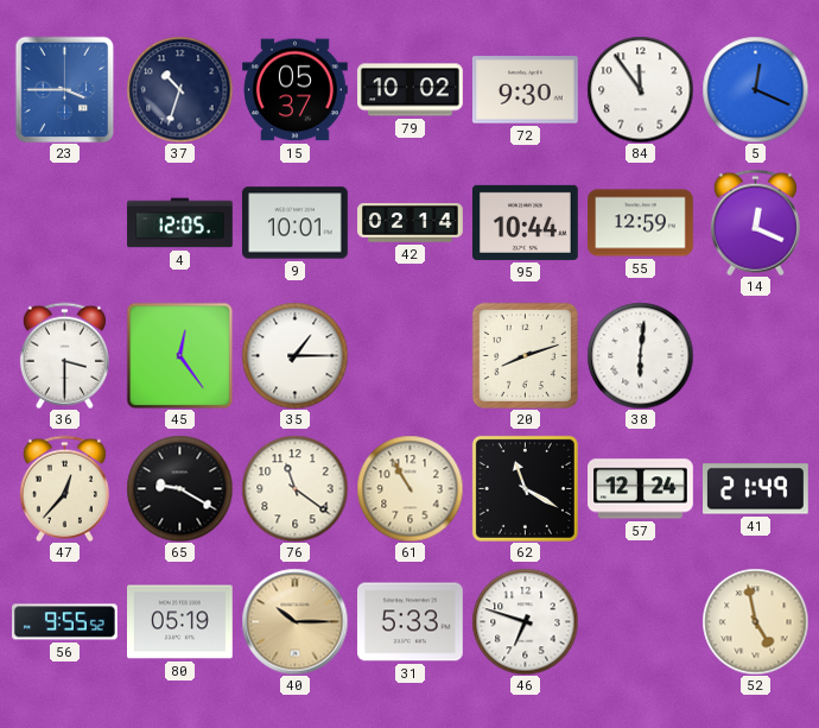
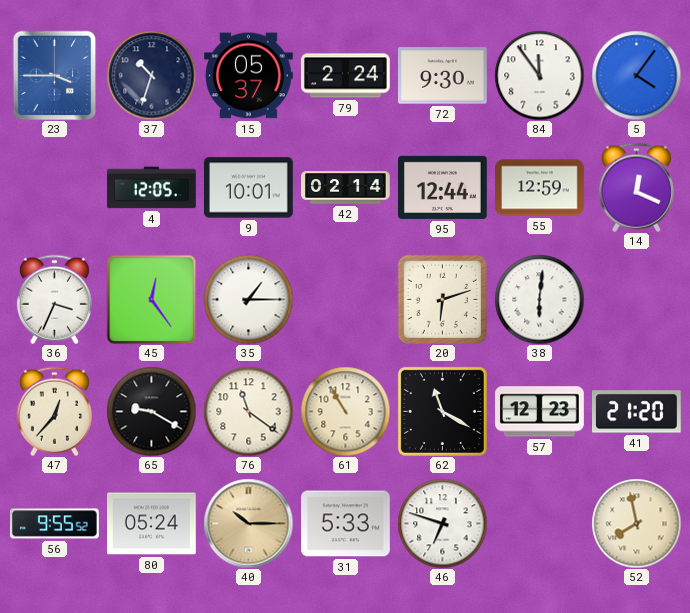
79: 10:02 -> 2:24
5: 12:19 -> 4:06
95: 10:44 -> 12:44
36: 3:30 -> 3:34
20: 8:12 -> 6:12
57: 12:24 -> 12:23
41: 21:49 -> 21:20
80: 05:19 -> 05:24
52: 4:58 -> 7:58
